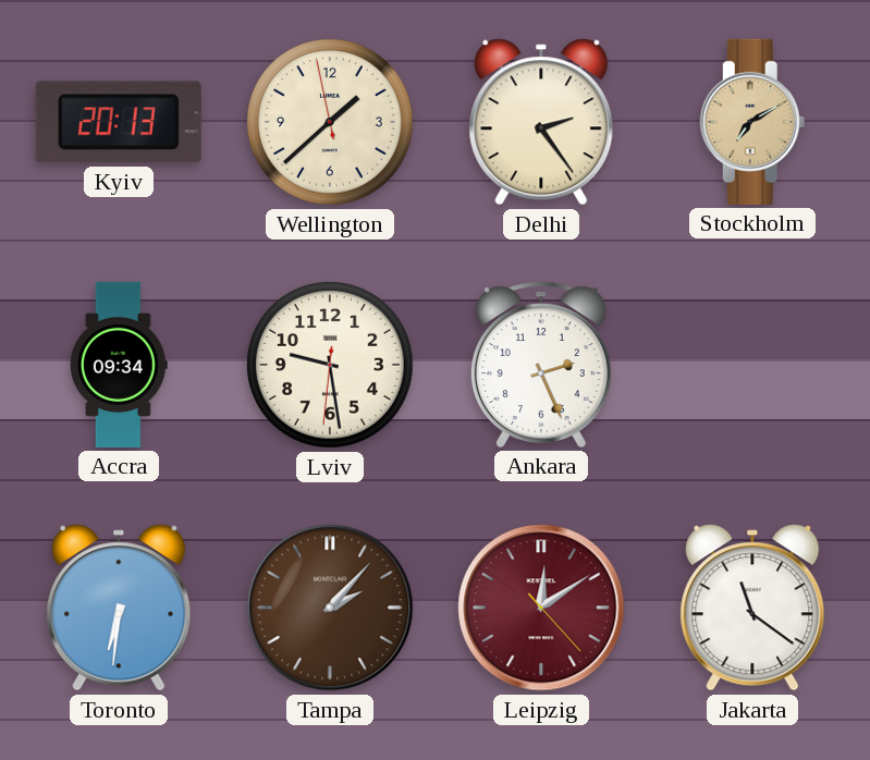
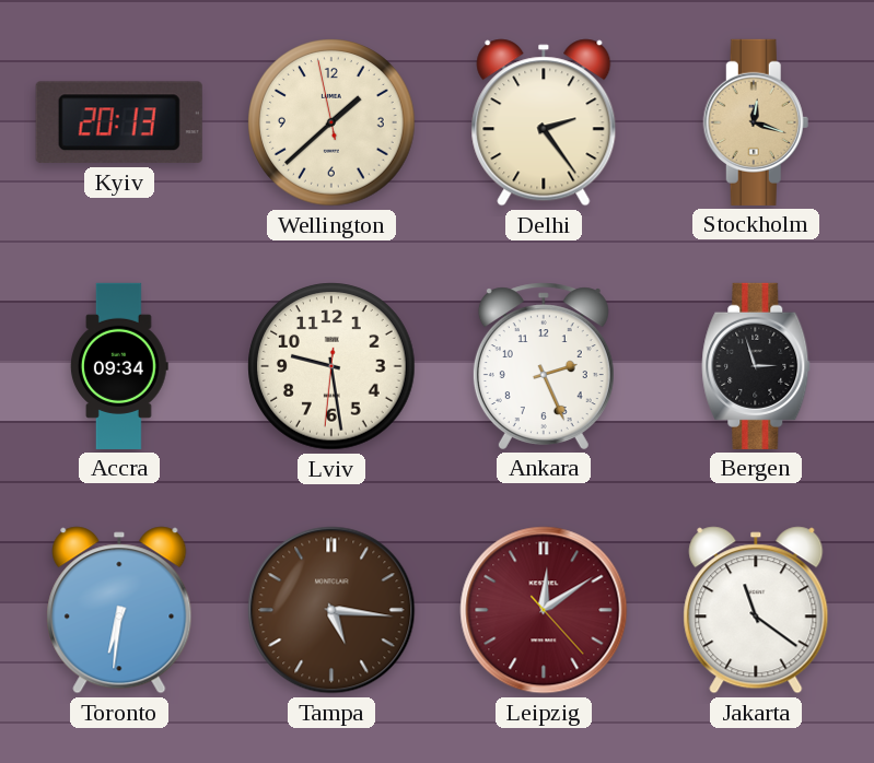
Stockholm: 7:10 -> 12:18
Bergen: none -> 2:57
Tampa: 2:07 -> 5:16
